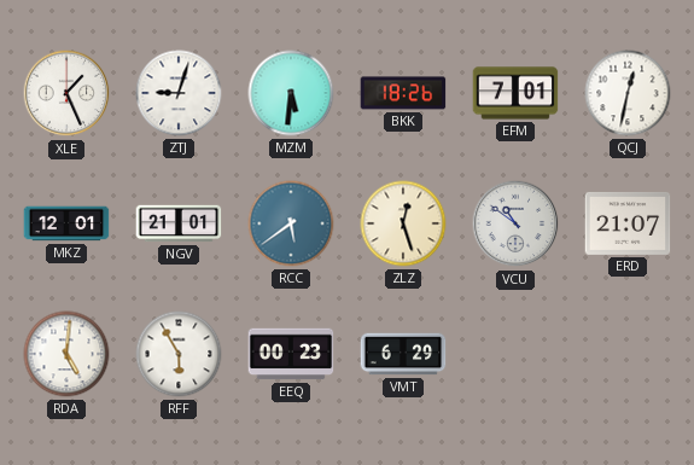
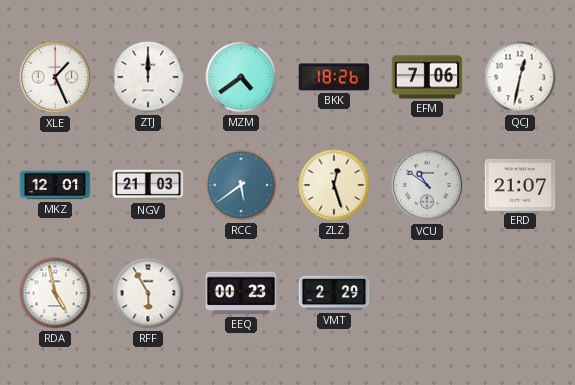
ZTJ: 9:03 -> 12:00
MZM: 5:31 -> 4:39
EFM: 7:01 -> 7:06
NGV: 21:01 -> 21:03
RDA: 5:01 -> 4:58
VMT: 6:29 -> 2:29
